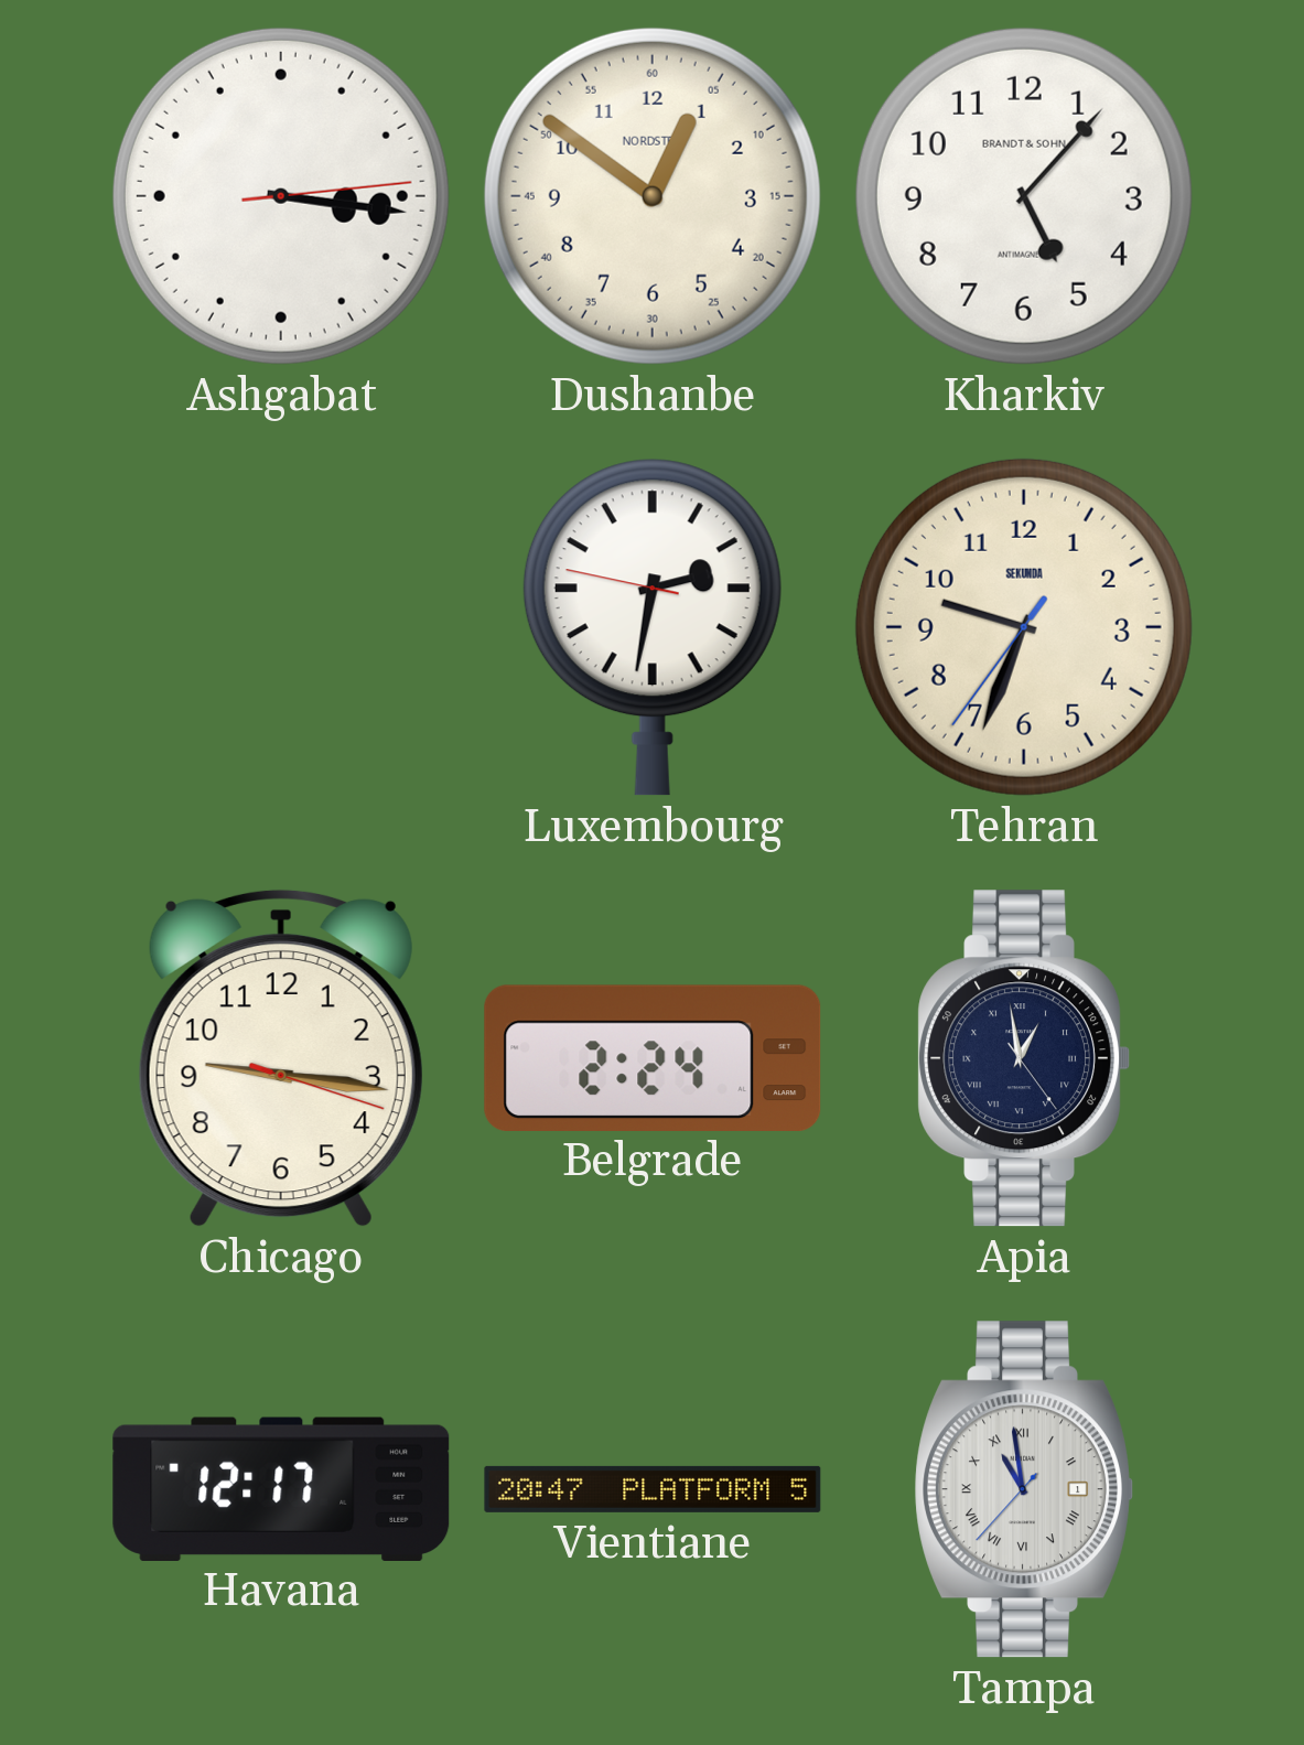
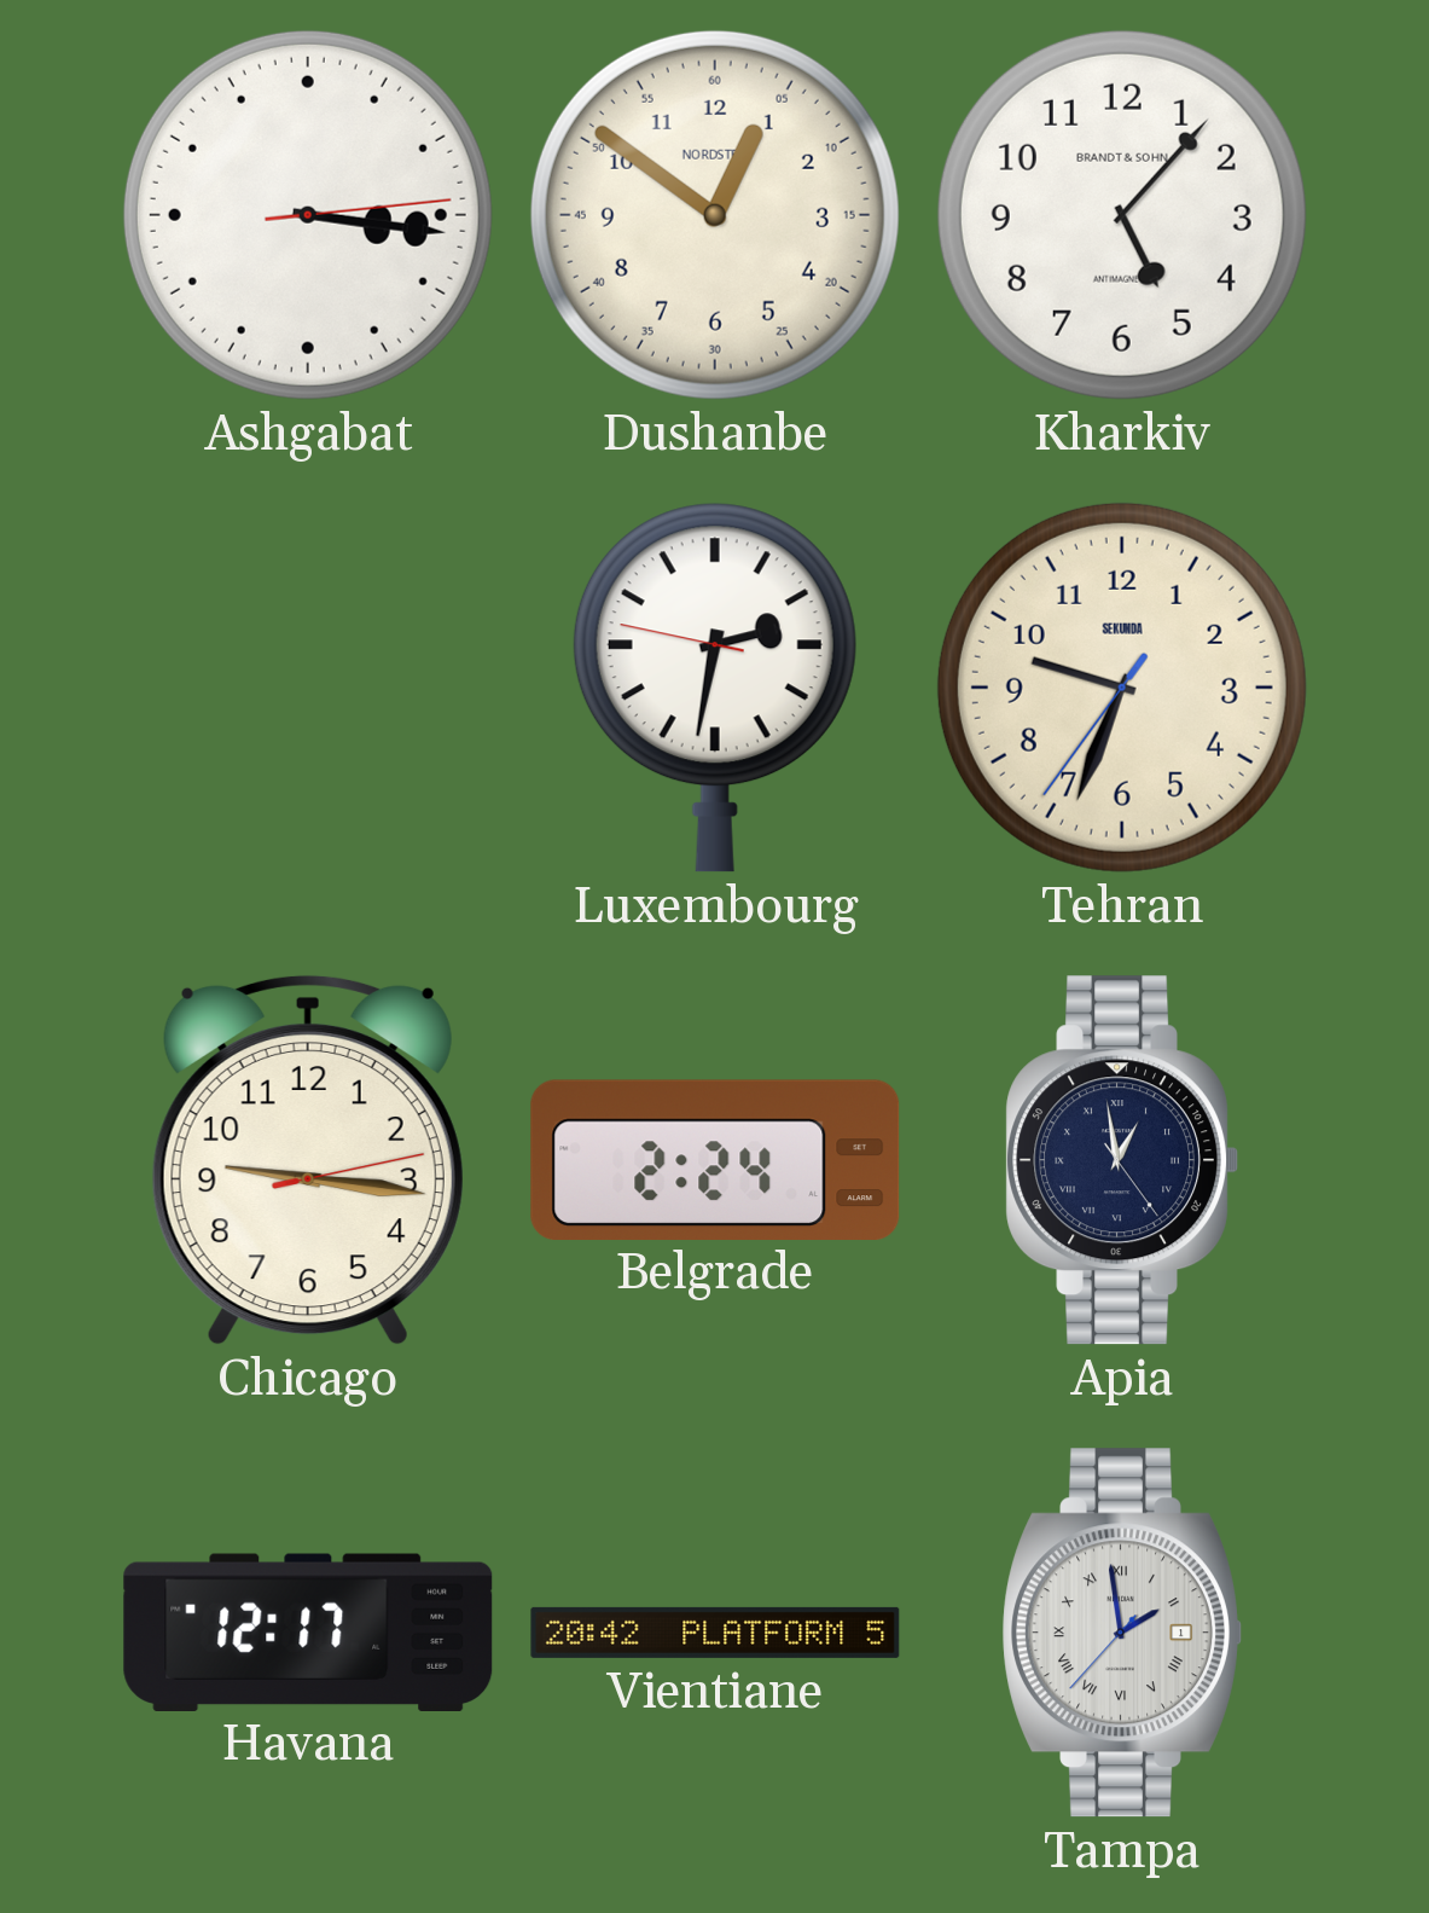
Chicago: 9:16:18 -> 9:16:13
Vientiane: 20:47 -> 20:42
Tampa: 10:58 -> 1:58
